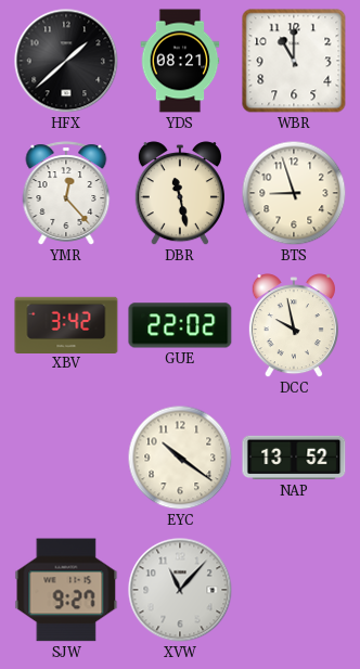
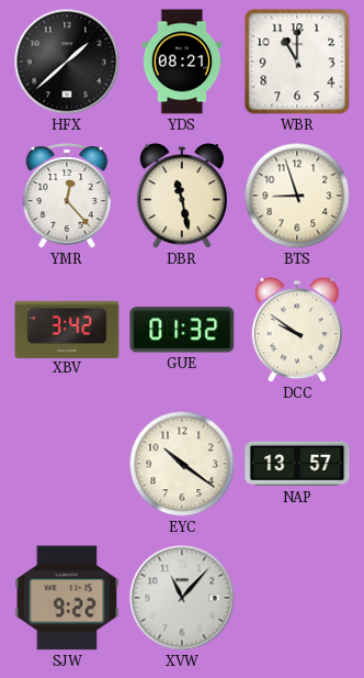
GUE: 22:02 -> 01:32
DCC: 9:58 -> 9:51
NAP: 13:52 -> 13:57
SJW: 9:27 -> 9:22
